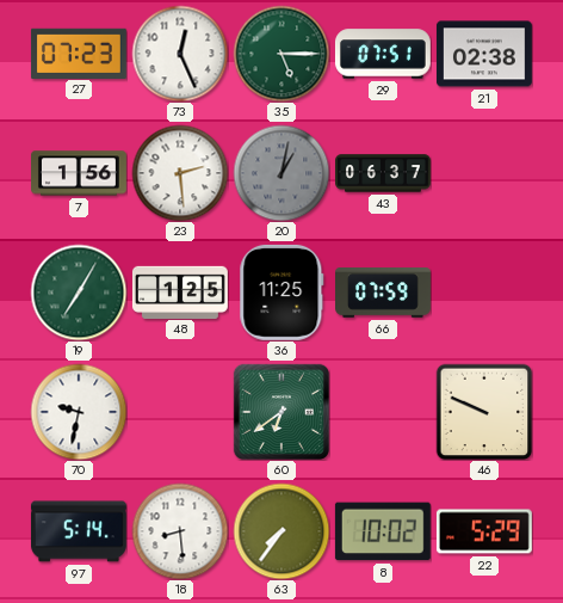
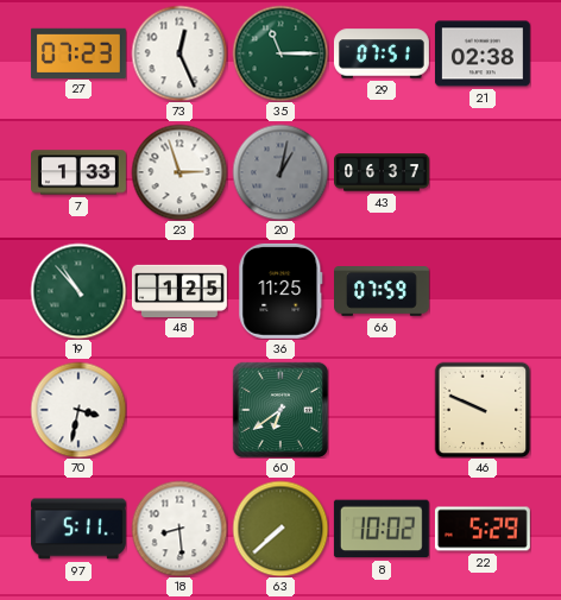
35: 5:15 -> 11:15
7: 1:56 -> 1:33
23: 2:29 -> 2:57
19: 7:05 -> 10:53
70: 9:32 -> 3:32
97: 5:14 -> 5:11
63: 7:36 -> 7:38
